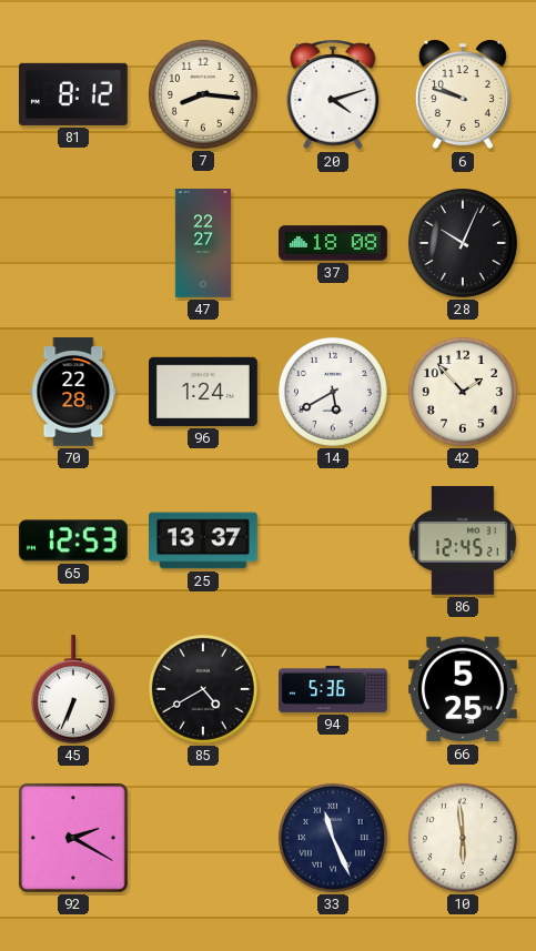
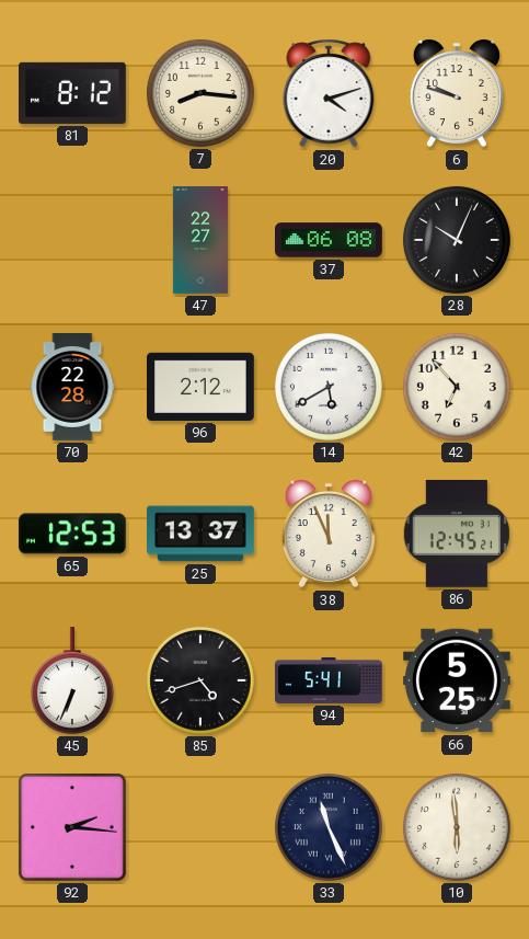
37: 18:08 -> 06:08
96: 1:24 -> 2:12
42: 1:53 -> 6:53
38: none -> 11:56
85: 4:40 -> 4:42
94: 5:36 -> 5:41
92: 2:20 -> 2:16
